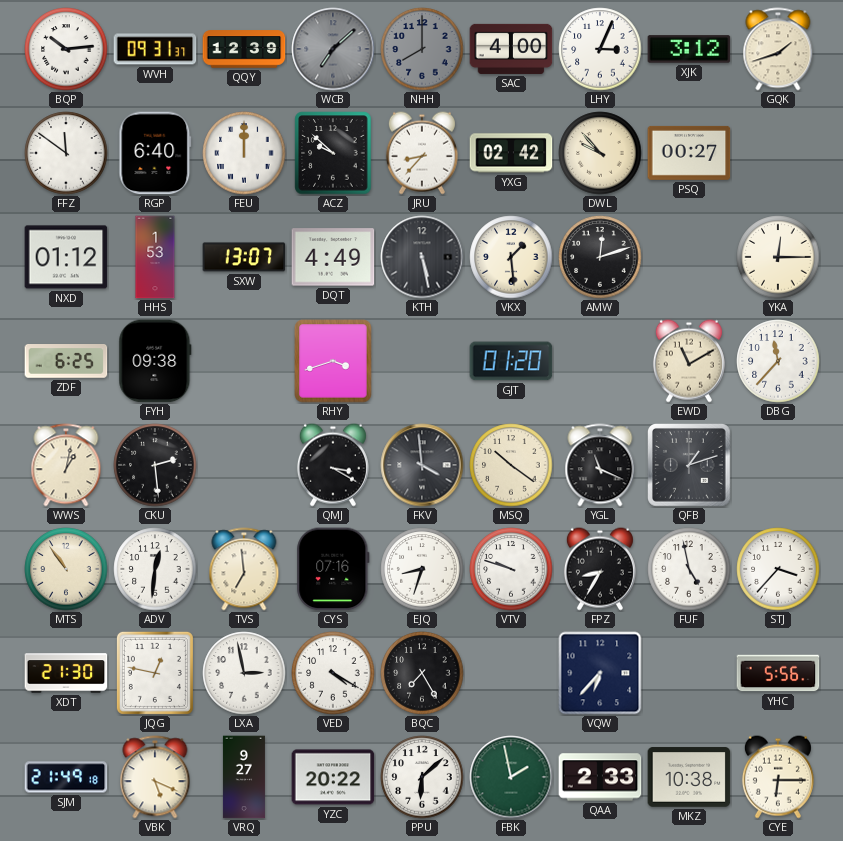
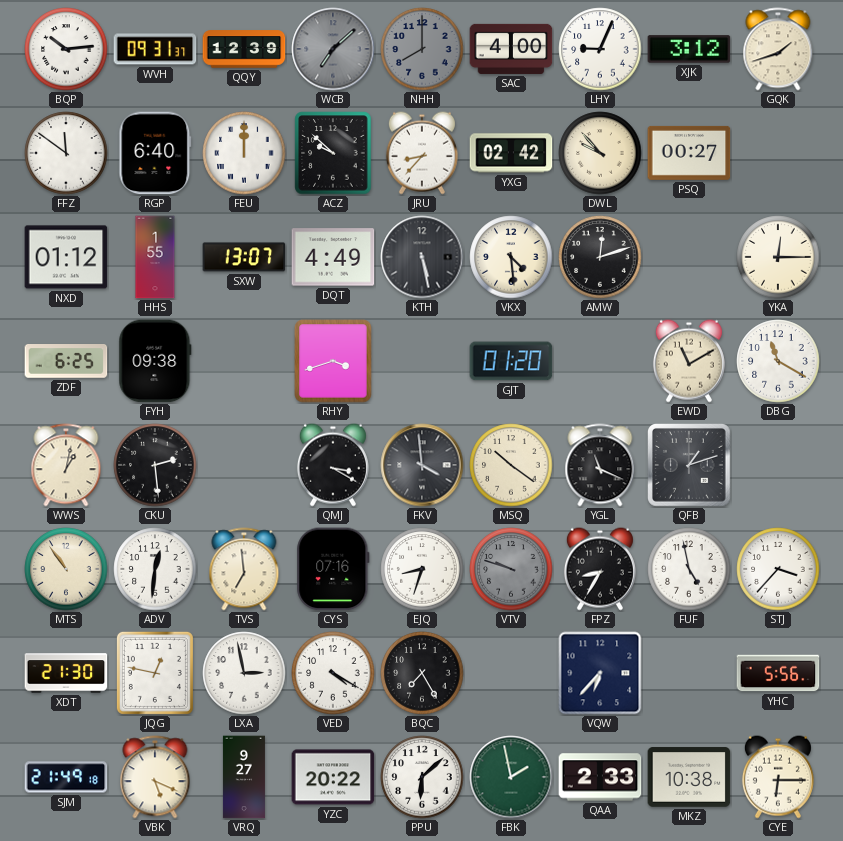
LHY: 3:04 -> 9:04
HHS: 1:53 -> 1:55
VKX: 1:29 -> 4:29
DBG: 11:37 -> 11:20
VTV dial: white -> grey
